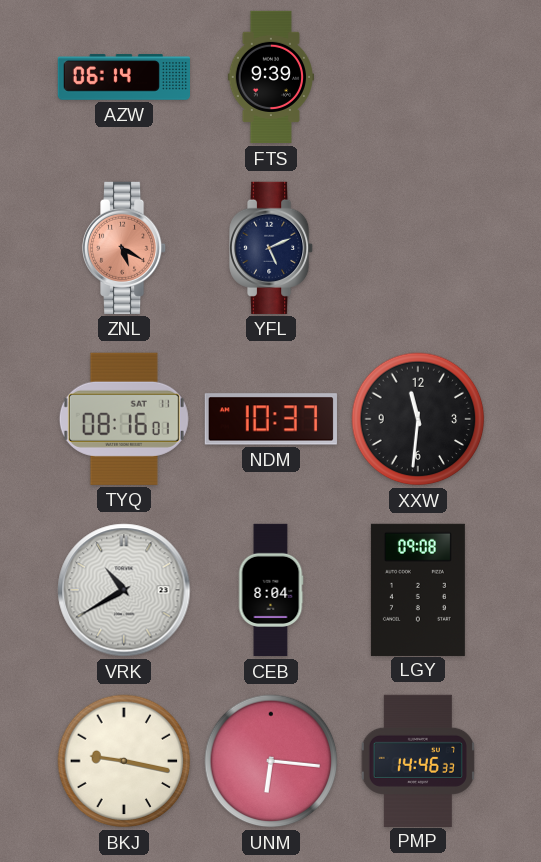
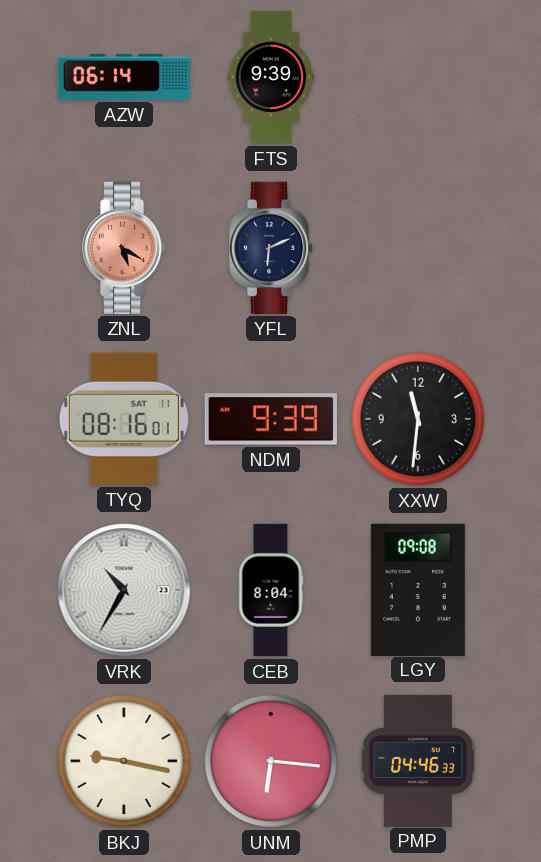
YFL: 5:11 -> 6:11
NDM: 10:37 -> 9:39
VRK: 10:40 -> 10:35
PMP: 14:46 -> 04:46
